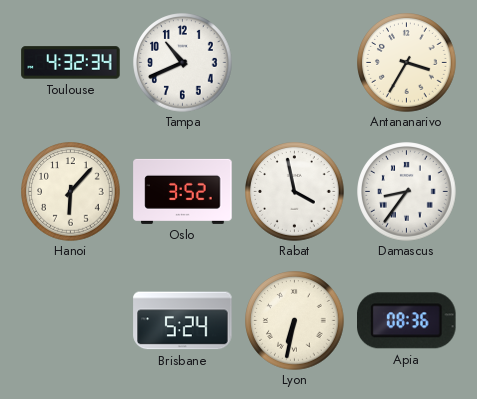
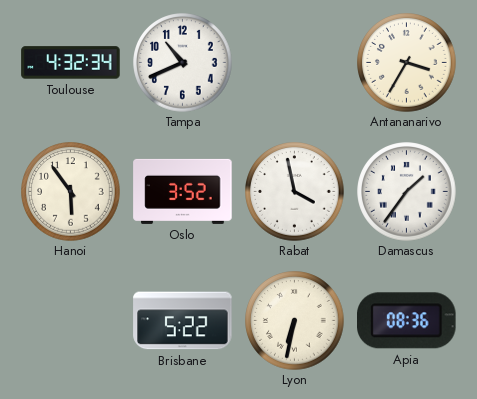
Hanoi: 6:07 -> 5:54
Damascus: 8:36 -> 1:36
Brisbane: 5:24 -> 5:22
